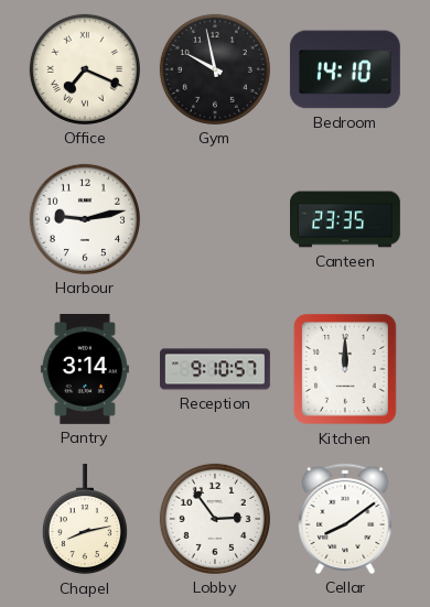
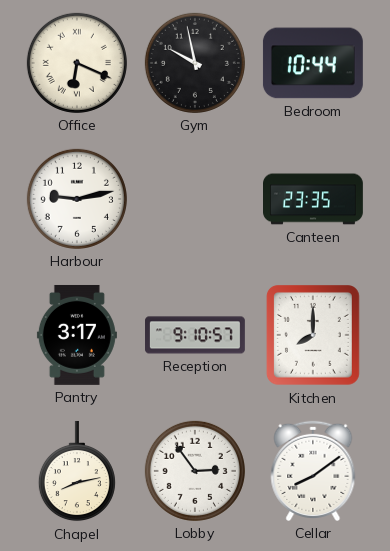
Office: 7:19 -> 6:19
Bedroom: 14:10 -> 10:44
Pantry: 3:14 -> 3:17
Kitchen: 12:00 -> 8:00
